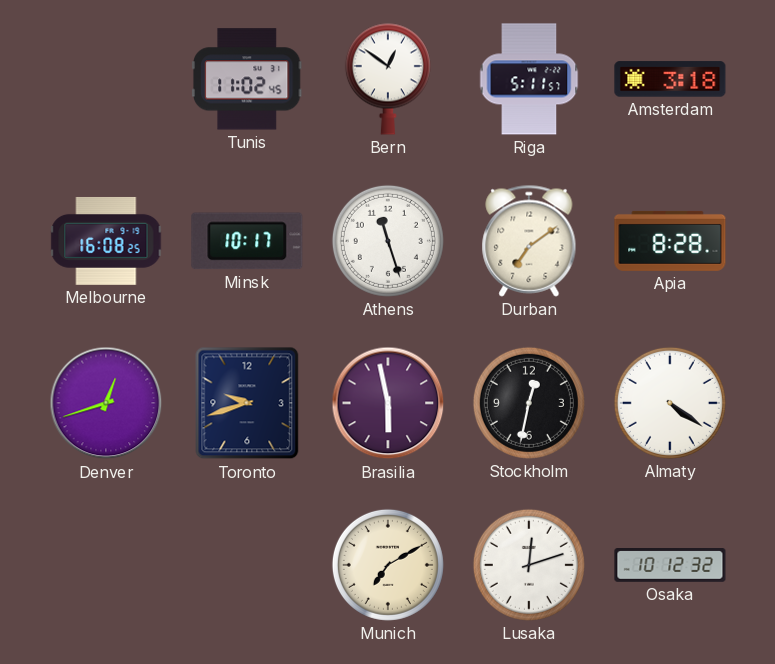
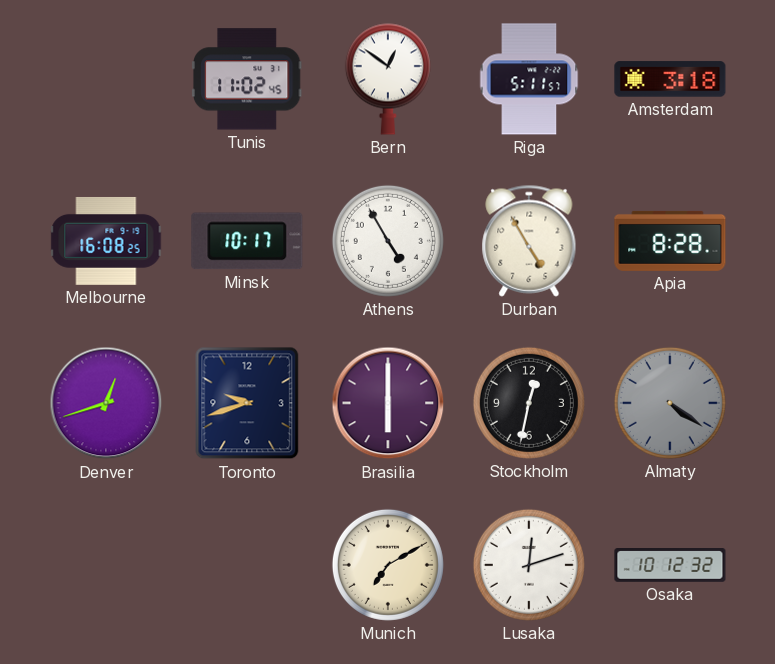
Athens: 11:27 -> 4:55
Durban: 7:09 -> 4:55
Brasilia: 5:58 -> 6:00
Almaty dial: white -> grey
